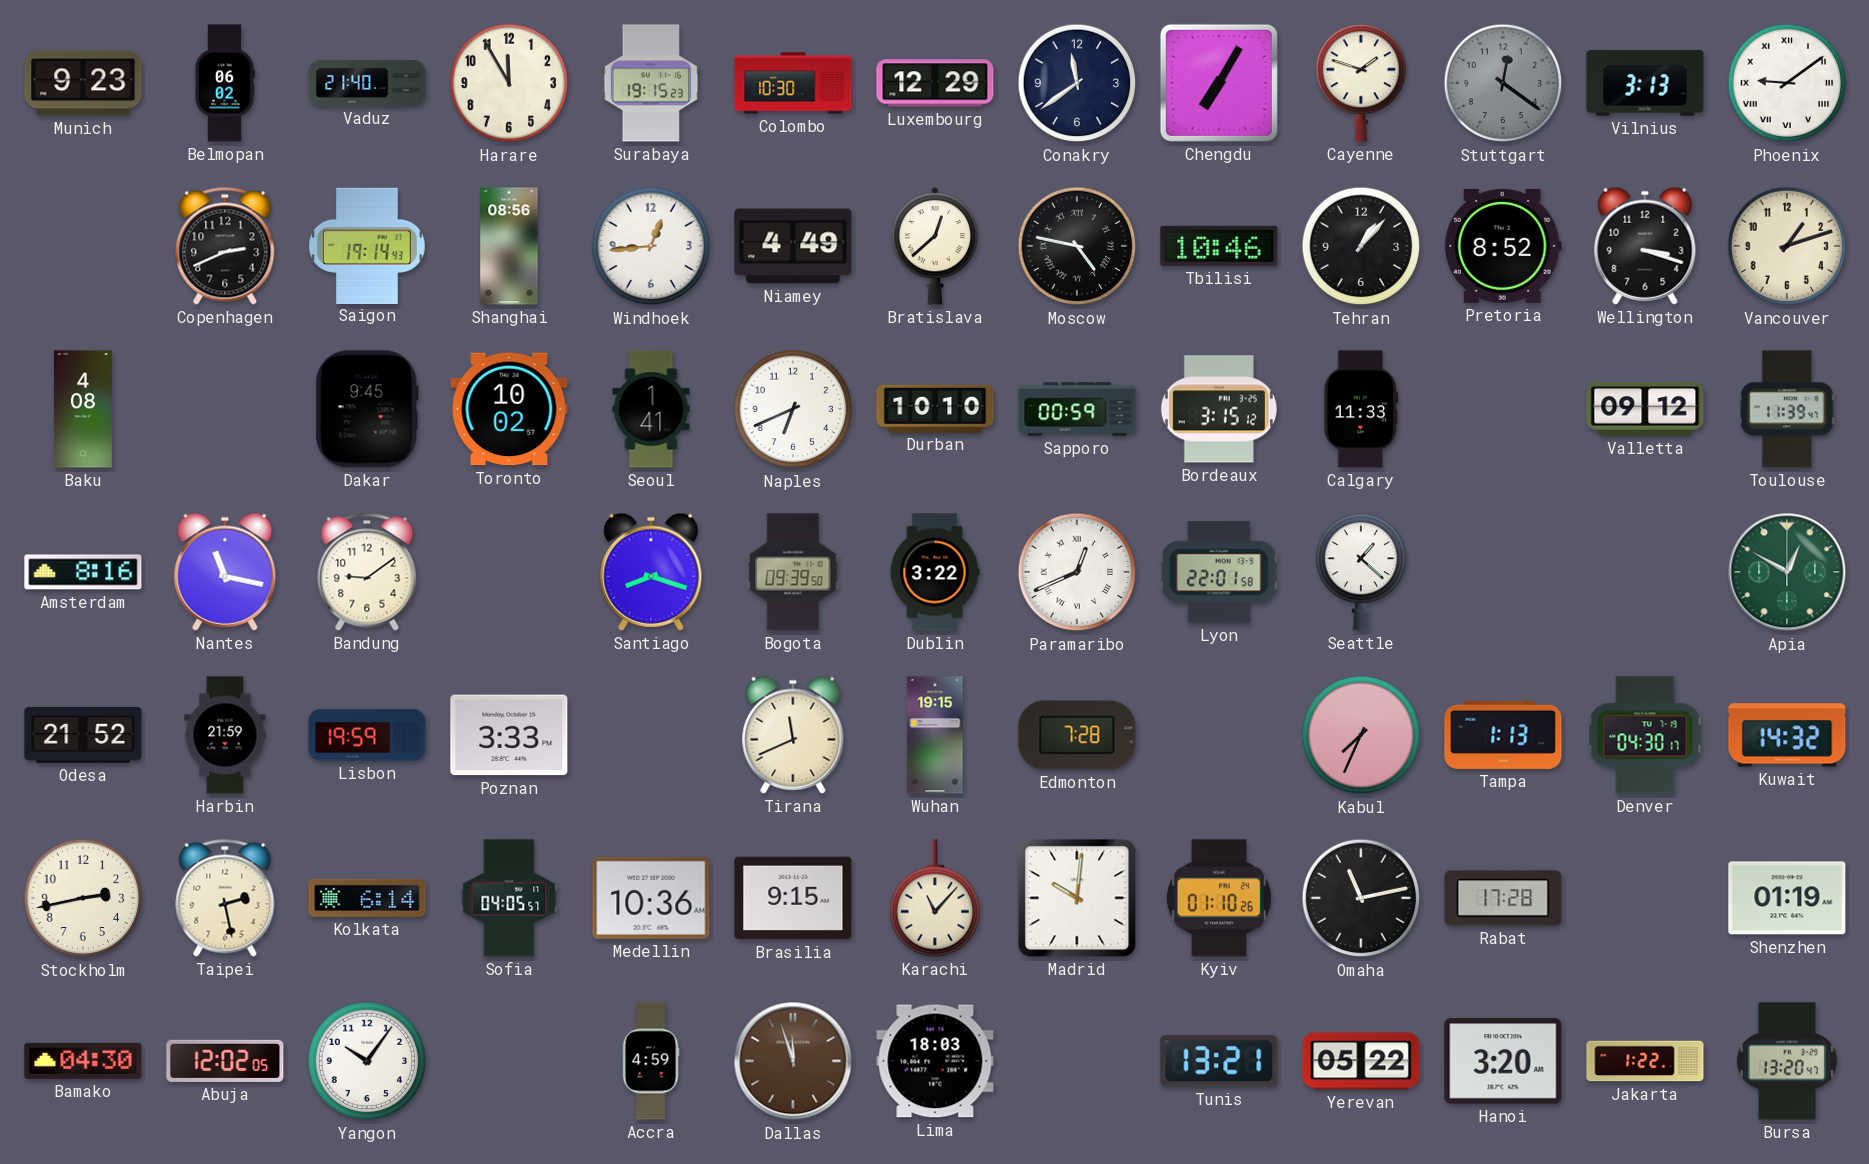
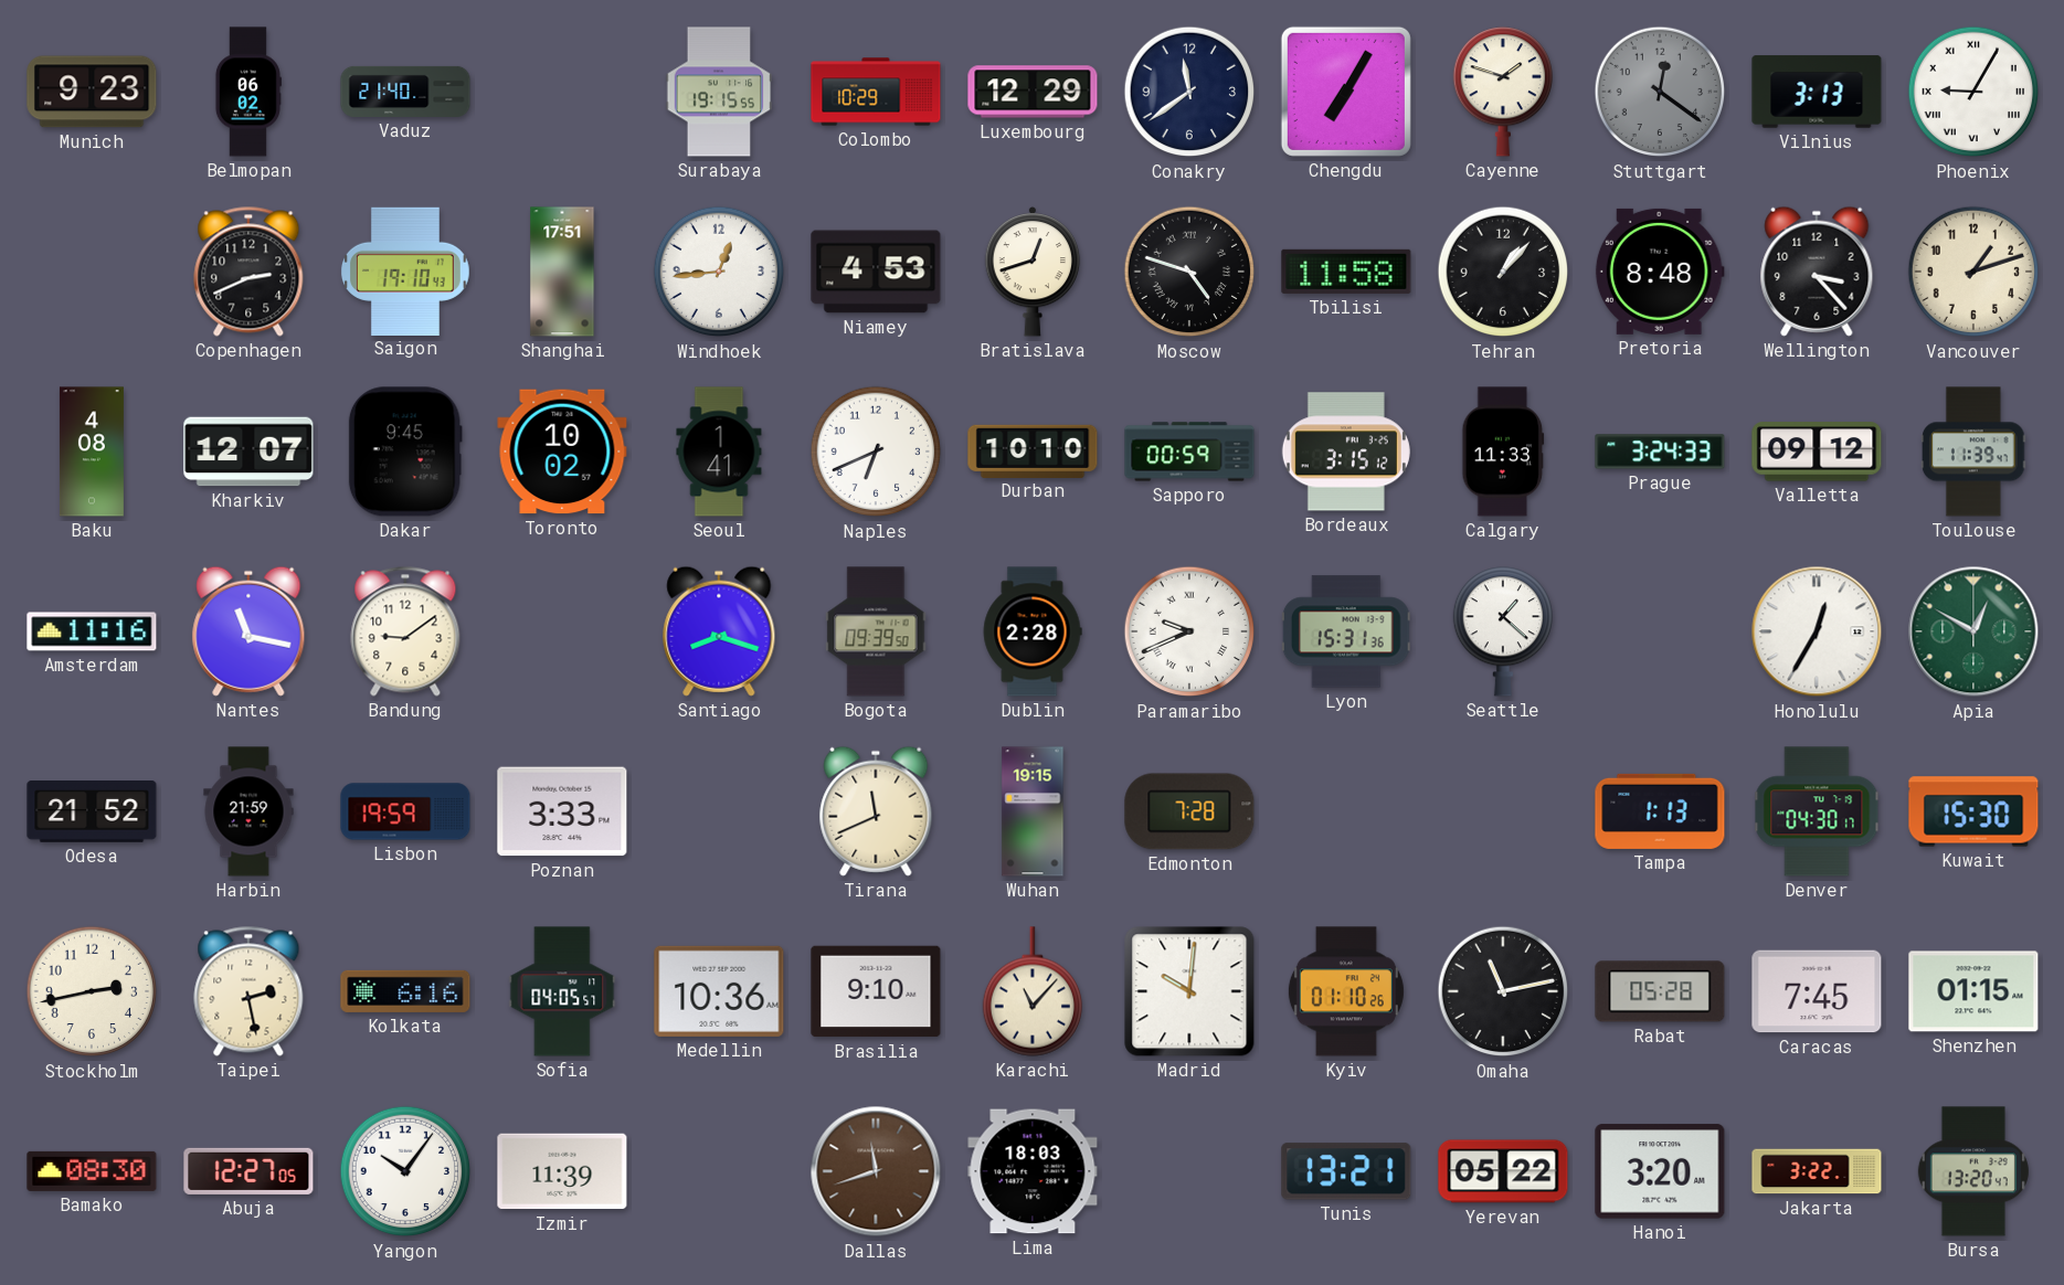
Harare: 11:55 -> none
Surabaya: 19:15:23 -> 19:15:55
Colombo: 10:30 -> 10:29
Phoenix: 9:09 -> 9:05
Saigon: 19:14 -> 19:10
Shanghai: 08:56 -> 17:51
Niamey: 4:49 -> 4:53
Bratislava: 12:38 -> 12:42
Moscow: 4:47 -> 4:48
Tbilisi: 10:46 -> 11:58
Pretoria: 8:52 -> 8:48
Wellington: 3:18 -> 3:23
Kharkiv: none -> 12:07
Prague: none -> 3:24
Amsterdam: 8:16 -> 11:16
Dublin: 3:22 -> 2:28
Paramaribo: 12:41 -> 9:41
Lyon: 22:01 -> 15:31
Honolulu: none -> 12:35
Kabul: 7:34 -> none
Kuwait: 14:32 -> 15:30
Kolkata: 6:14 -> 6:16
Brasilia: 9:15 -> 9:10
Rabat: 17:28 -> 05:28
Caracas: none -> 7:45
Shenzhen: 01:19 -> 01:15
Bamako: 04:30 -> 08:30
Abuja: 12:02 -> 12:27
Izmir: none -> 11:39
Accra: 4:59 -> none
Dallas: 11:57 -> 11:42
Jakarta: 1:22 -> 3:22
